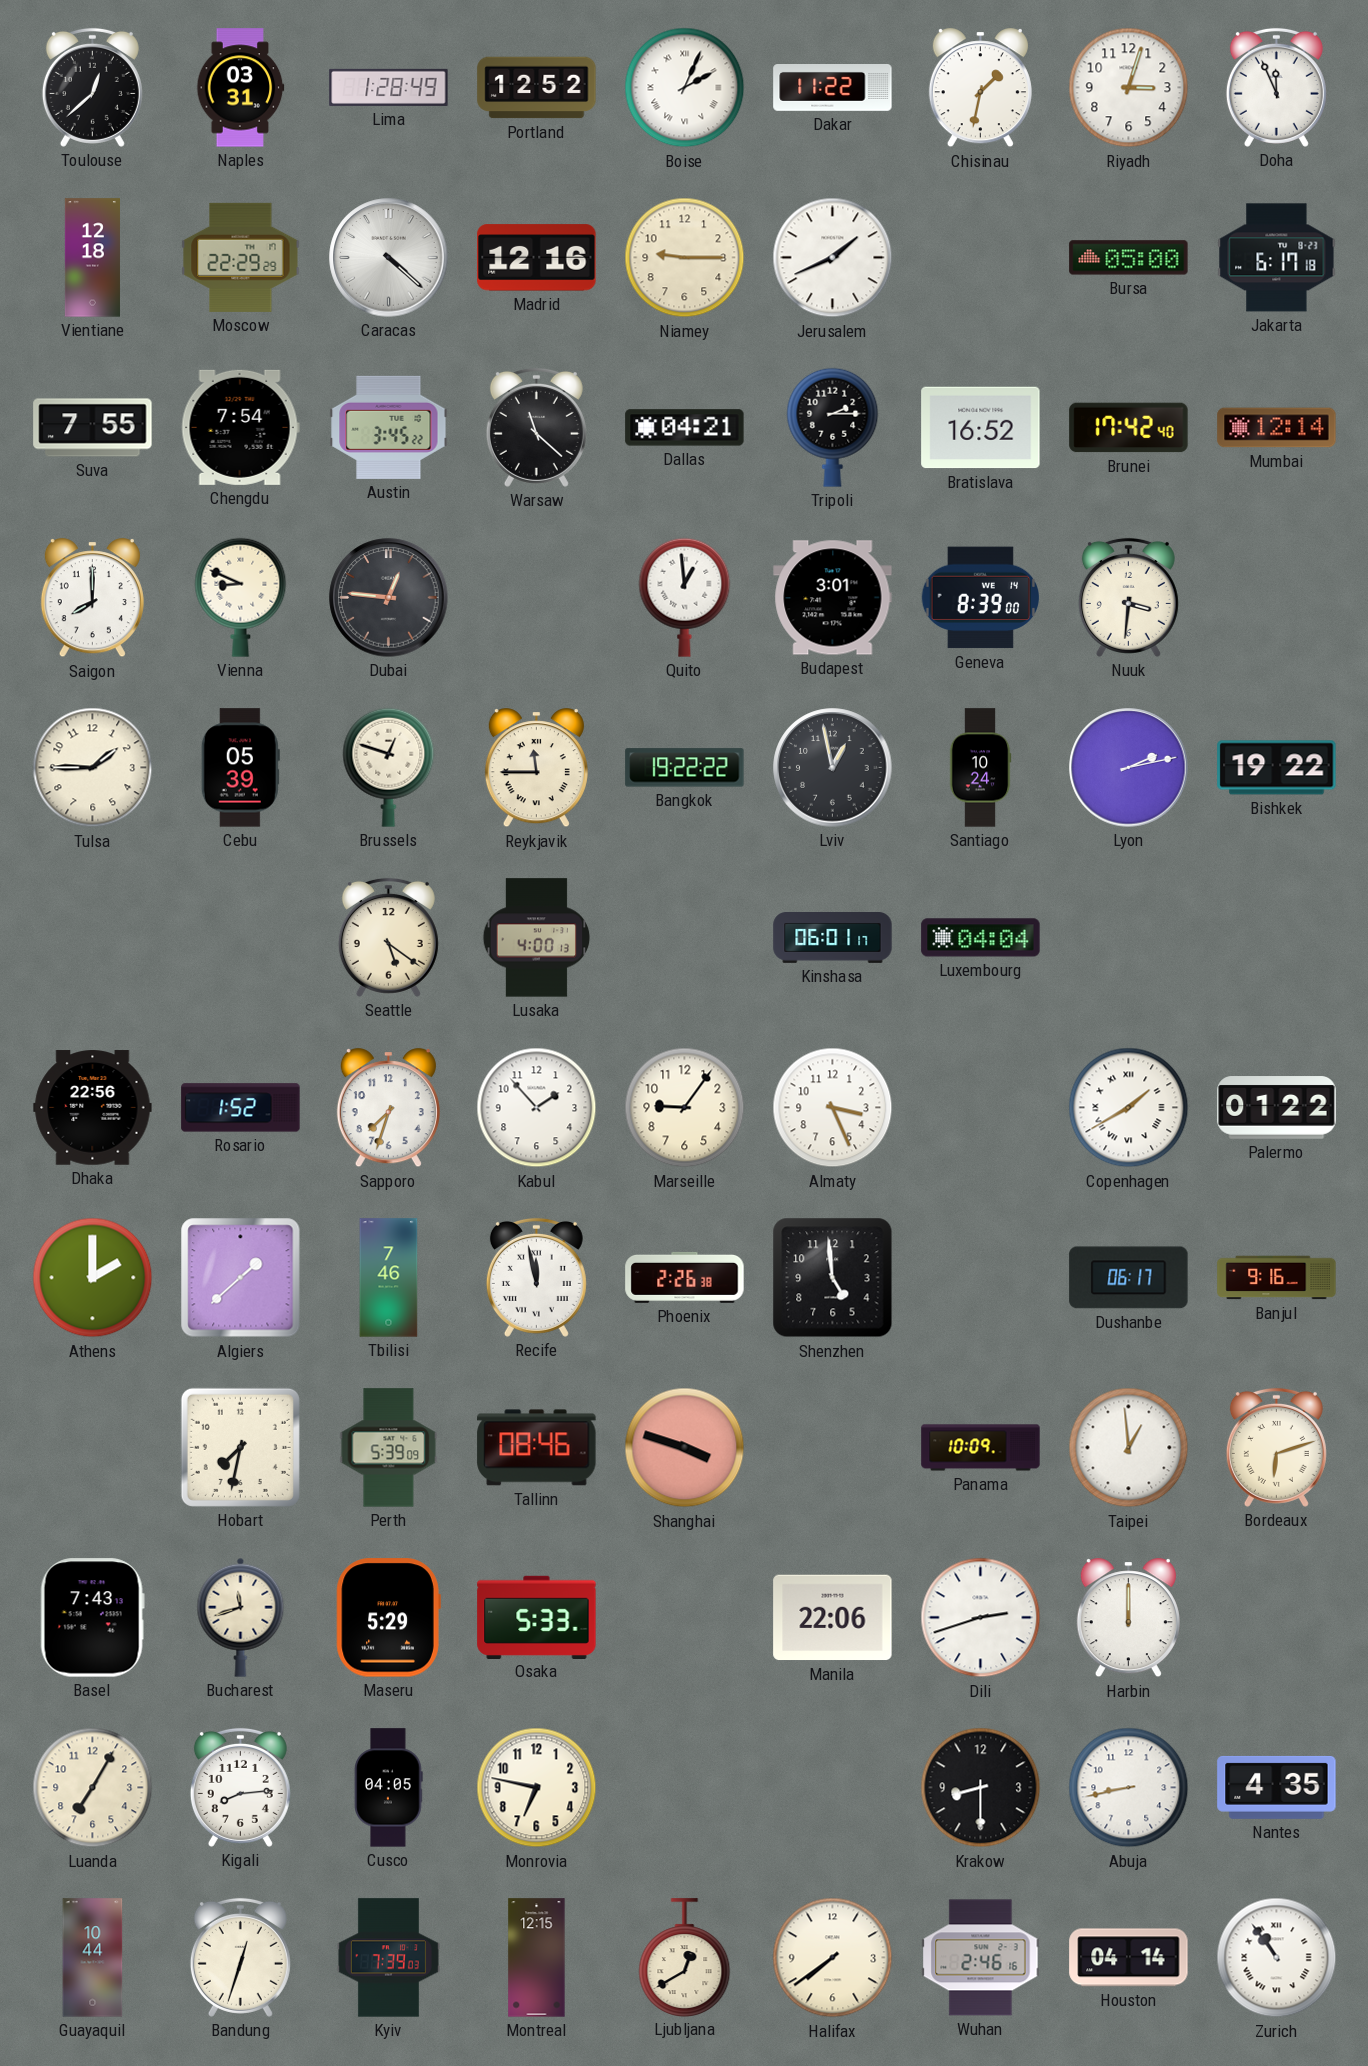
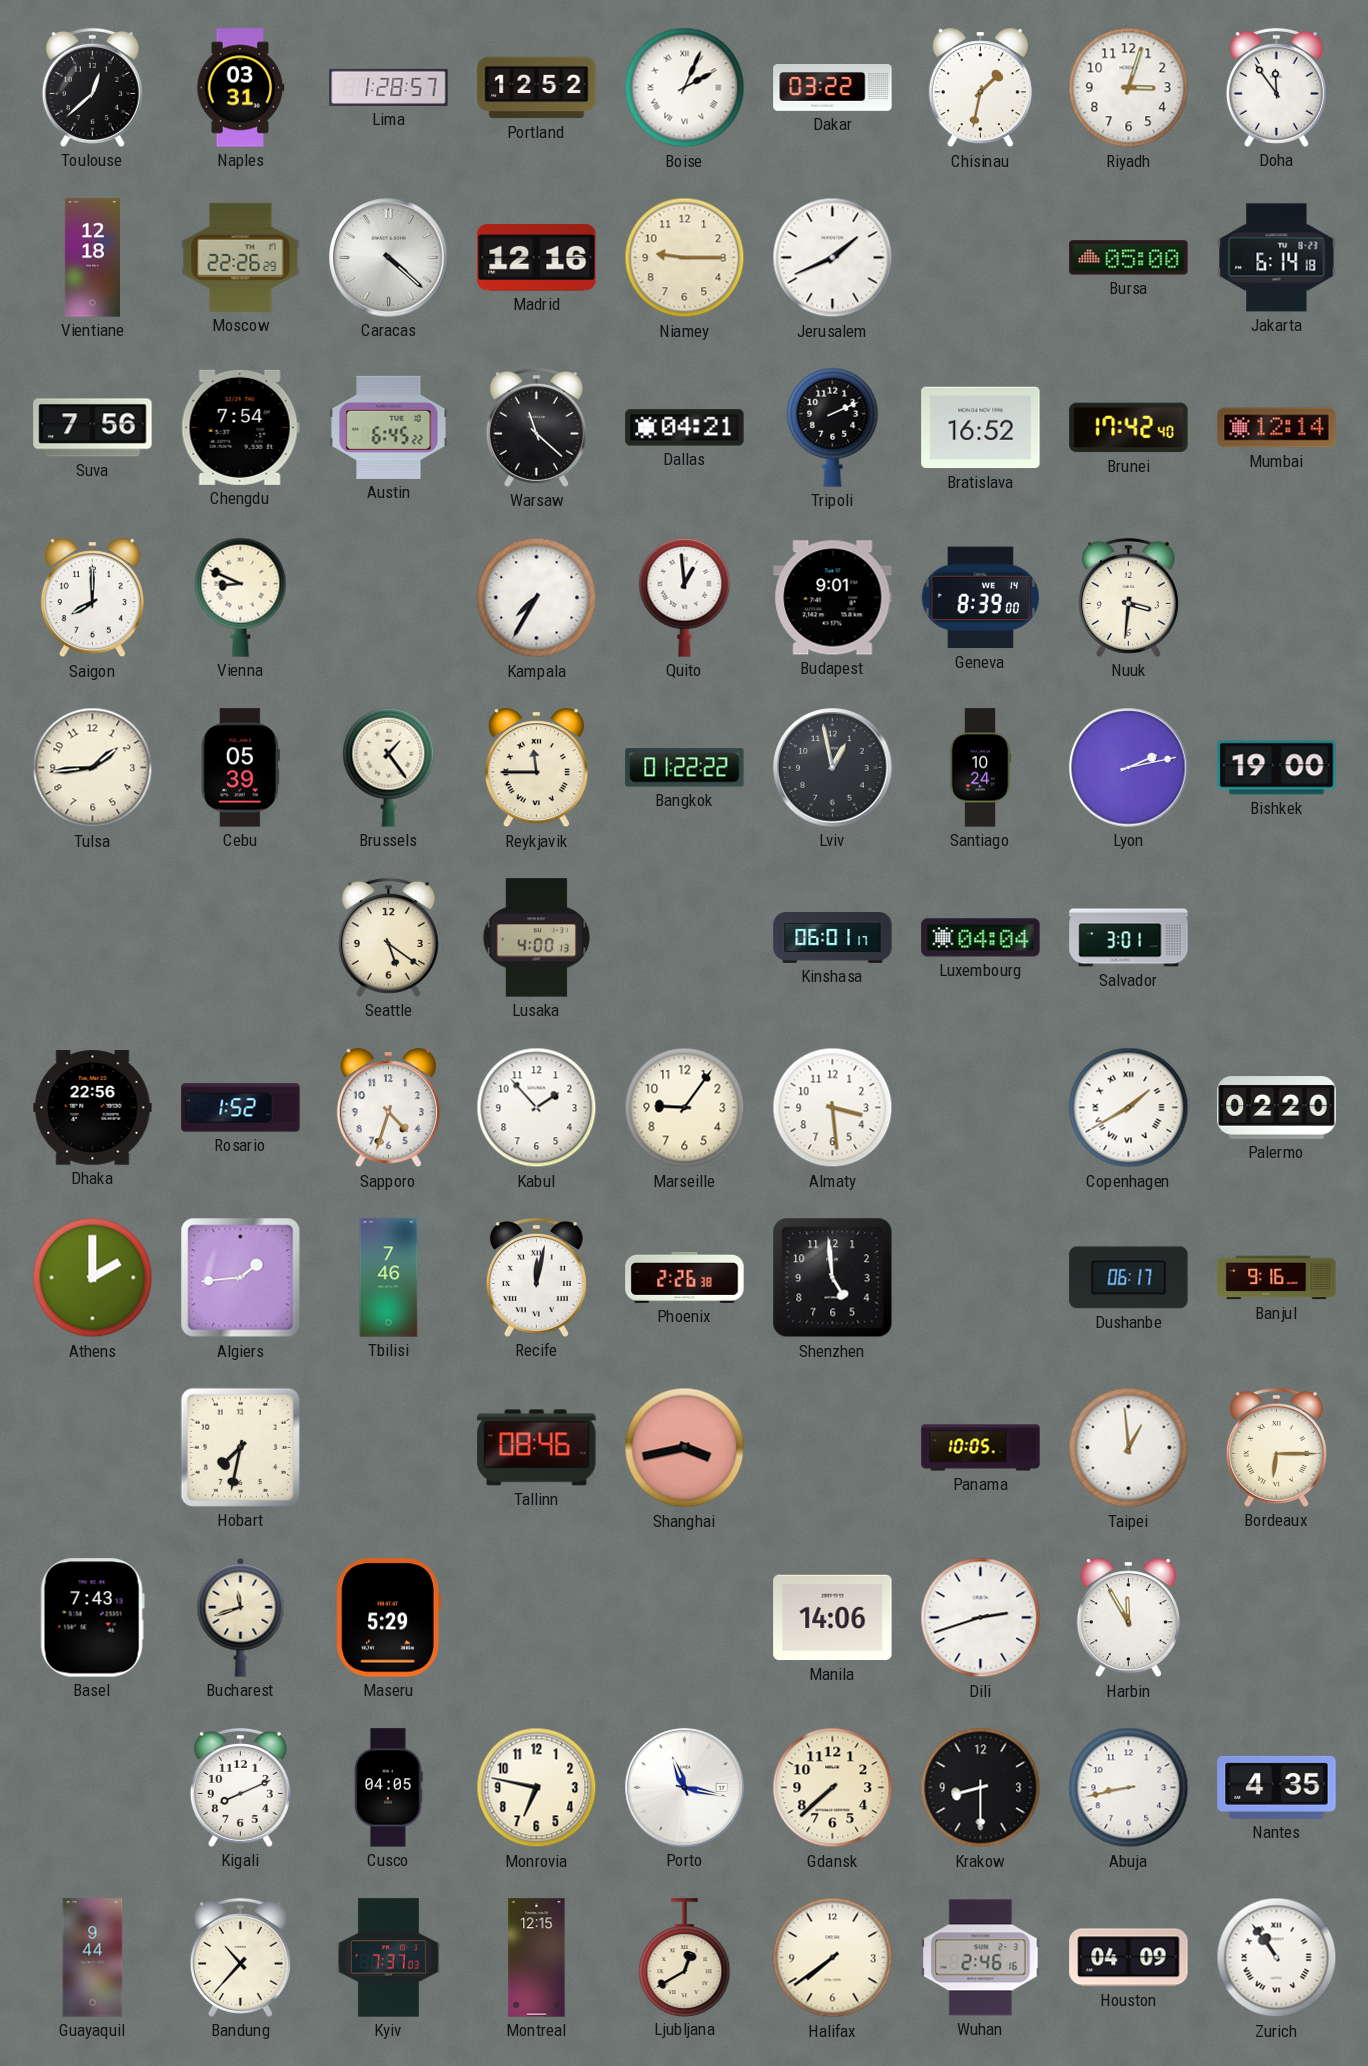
Lima: 1:28:49 -> 1:28:57
Dakar: 11:22 -> 03:22
Doha: 11:56 -> 11:54
Moscow: 22:29 -> 22:26
Jakarta: 6:17 -> 6:14
Suva: 7:55 -> 7:56
Austin: 3:45 -> 6:45
Tripoli: 2:15 -> 2:11
Dubai: 12:46 -> none
Kampala: none -> 7:35
Budapest: 3:01 -> 9:01
Tulsa: 1:45 -> 1:44
Brussels: 12:48 -> 1:24
Bangkok: 19:22 -> 01:22
Bishkek: 19:22 -> 19:00
Salvador: none -> 3:01
Sapporo: 7:33 -> 4:33
Almaty: 3:26 -> 3:29
Palermo: 01:22 -> 02:20
Algiers: 1:38 -> 1:44
Recife: 11:58 -> 12:02
Perth: 5:39 -> none
Shanghai: 3:48 -> 3:43
Panama: 10:09 -> 10:05
Bordeaux: 6:12 -> 6:15
Osaka: 5:33 -> none
Manila: 22:06 -> 14:06
Harbin: 12:00 -> 11:55
Luanda: 7:05 -> none
Kigali: 8:14 -> 8:11
Porto: none -> 11:17
Gdansk: none -> 7:38
Guayaquil: 10:44 -> 9:44
Bandung: 12:33 -> 10:37
Kyiv: 7:39 -> 7:37
Houston: 04:14 -> 04:09
